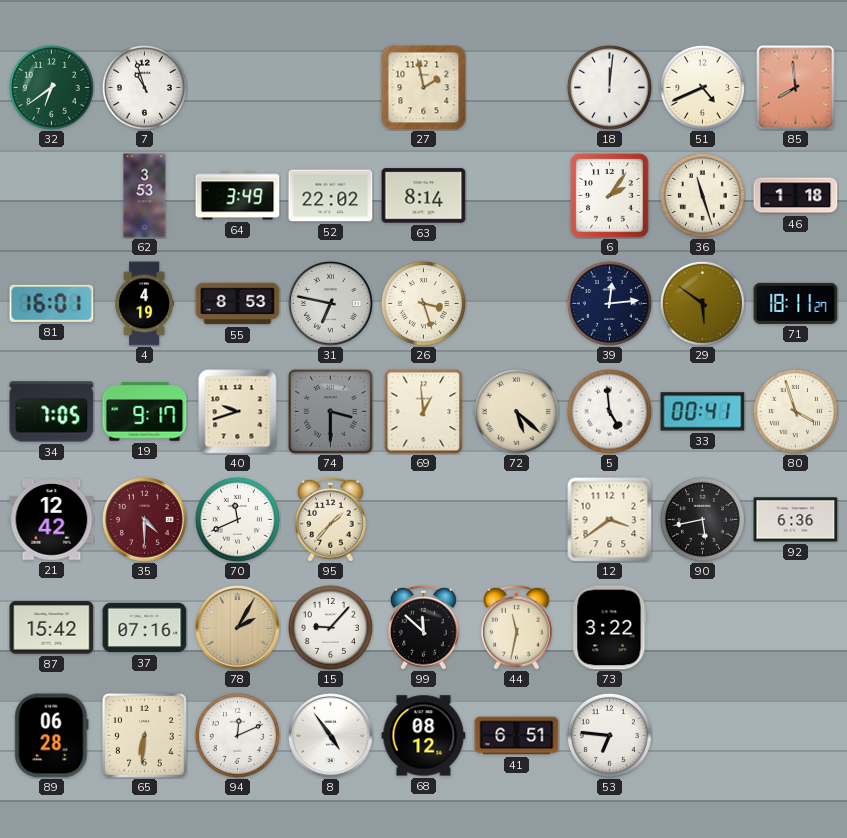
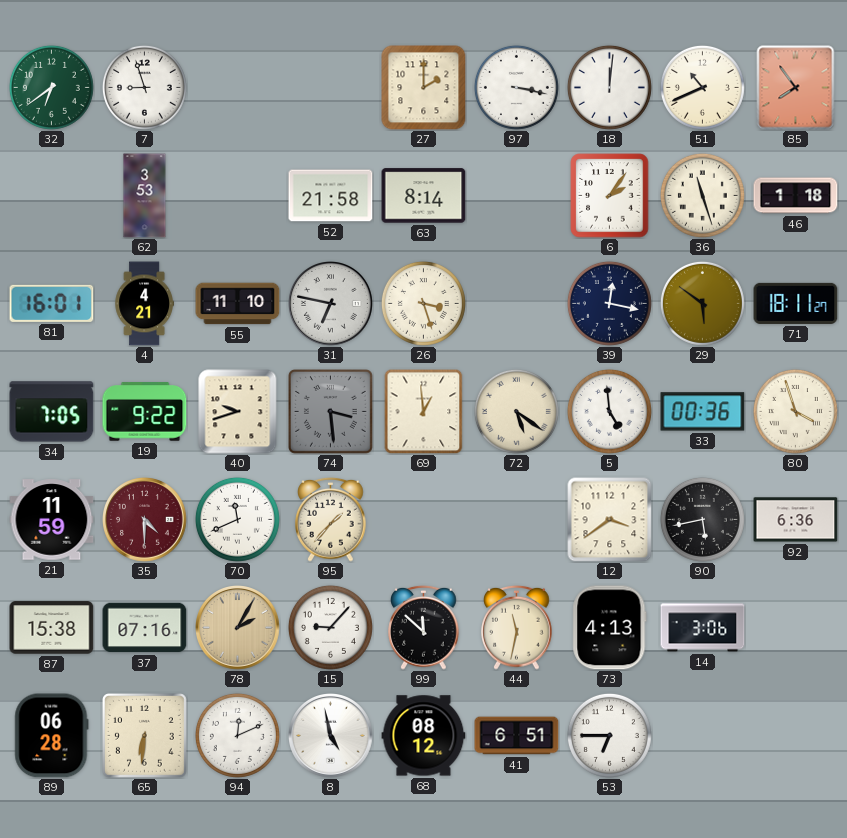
7: 10:57 -> 8:57
27: 1:58 -> 2:00
97: none -> 3:17
51: 4:41 -> 10:41
85: 7:59 -> 7:54
64: 3:49 -> none
52: 22:02 -> 21:58
4: 4:19 -> 4:21
55: 8:53 -> 11:10
39: 12:14 -> 12:17
19: 9:17 -> 9:22
74: 3:30 -> 3:29
72: 5:22 -> 5:21
33: 00:41 -> 00:36
21: 12:42 -> 11:59
87: 15:42 -> 15:38
73: 3:22 -> 4:13
14: none -> 3:06
8: 4:54 -> 4:58
53: 6:46 -> 6:45
